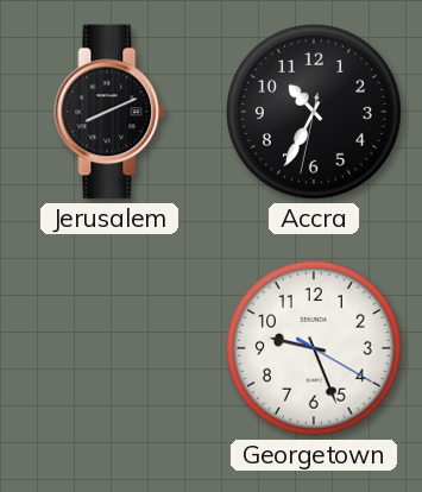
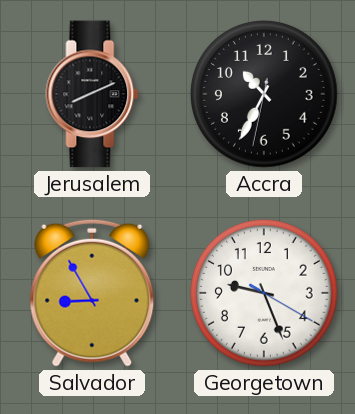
Salvador: none -> 8:55
